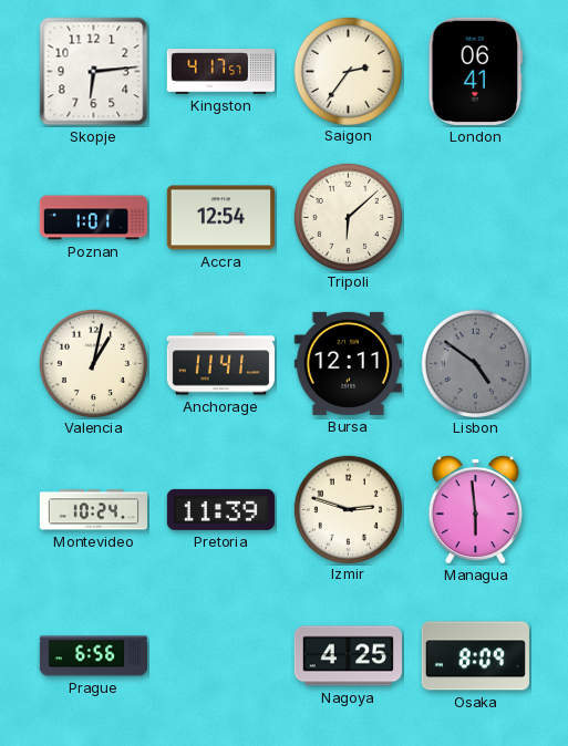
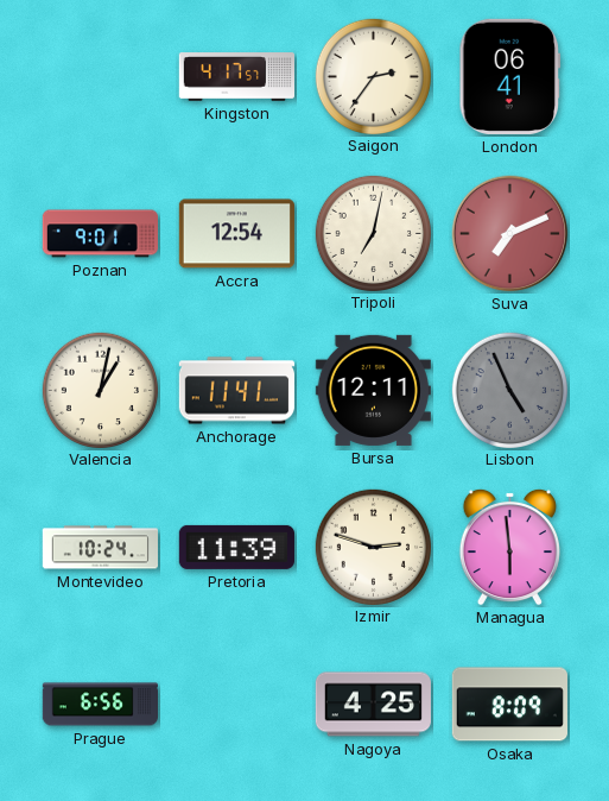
Skopje: 6:14 -> none
Poznan: 1:01 -> 9:01
Tripoli: 6:08 -> 7:02
Suva: none -> 7:11
Lisbon: 4:51 -> 4:56
